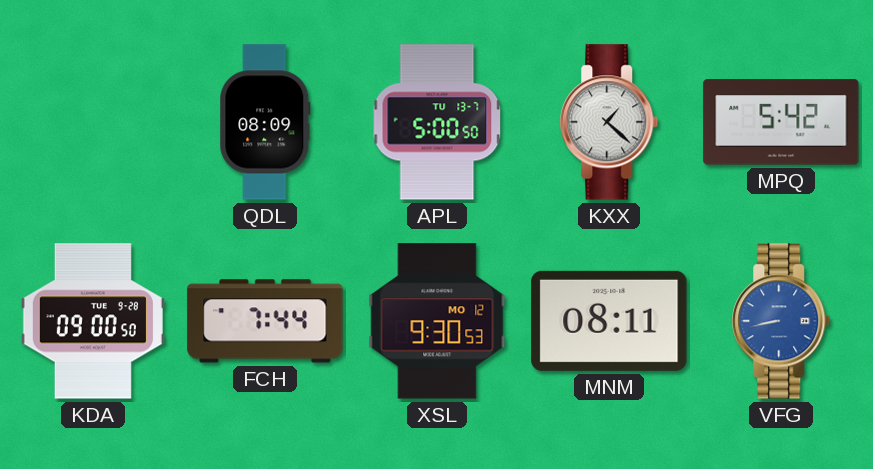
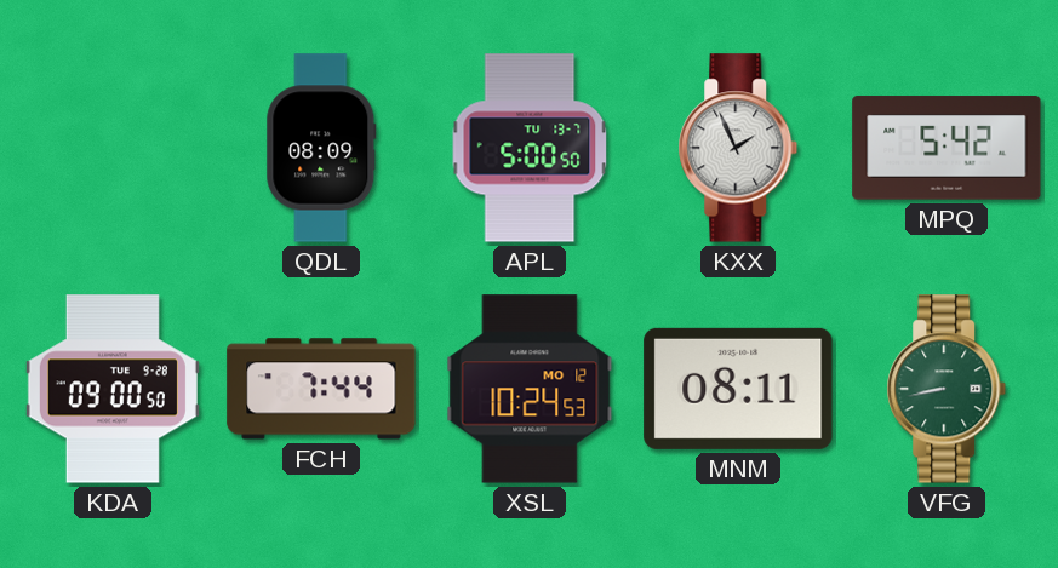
KXX: 1:22 -> 1:56
XSL: 9:30 -> 10:24
VFG dial: blue -> green
